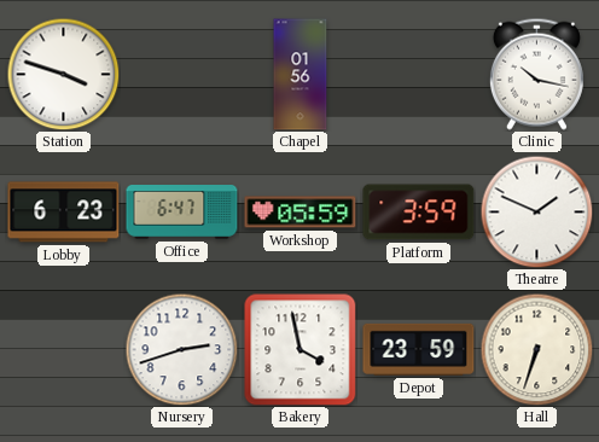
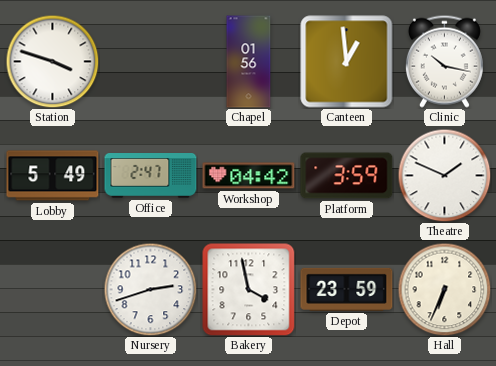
Canteen: none -> 12:59
Lobby: 6:23 -> 5:49
Office: 6:47 -> 2:47
Workshop: 05:59 -> 04:42
Hall: 6:33 -> 6:34
